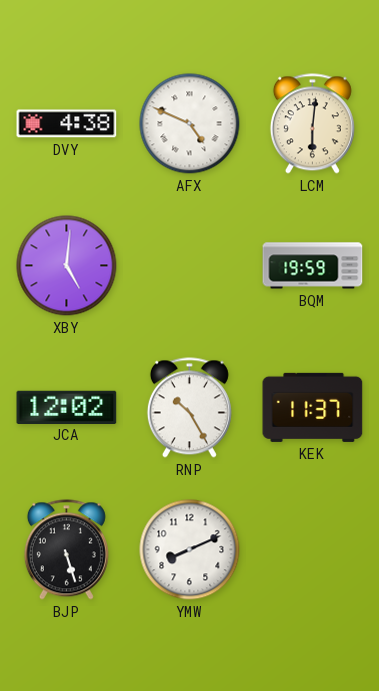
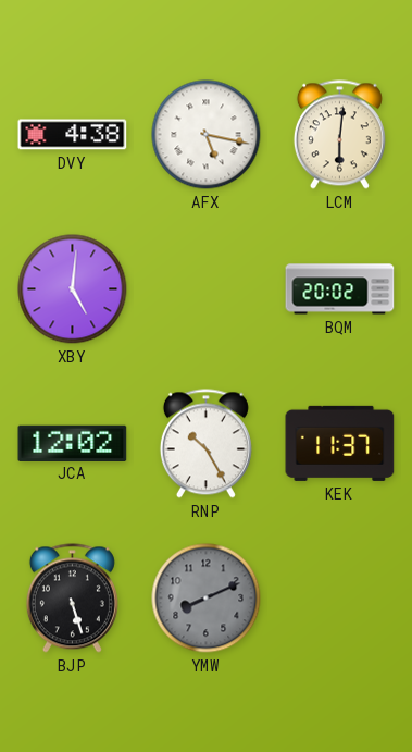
AFX: 4:49 -> 5:17
BQM: 19:59 -> 20:02
YMW dial: white -> grey
